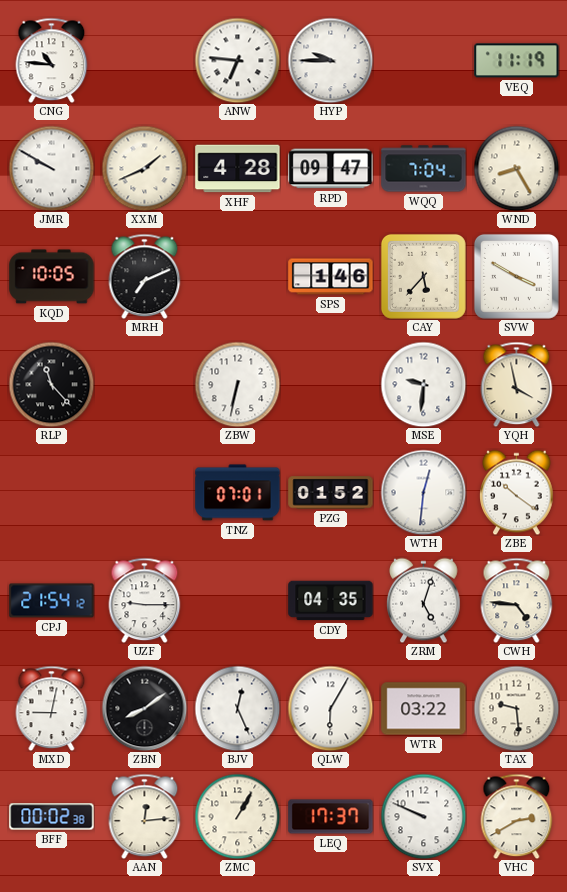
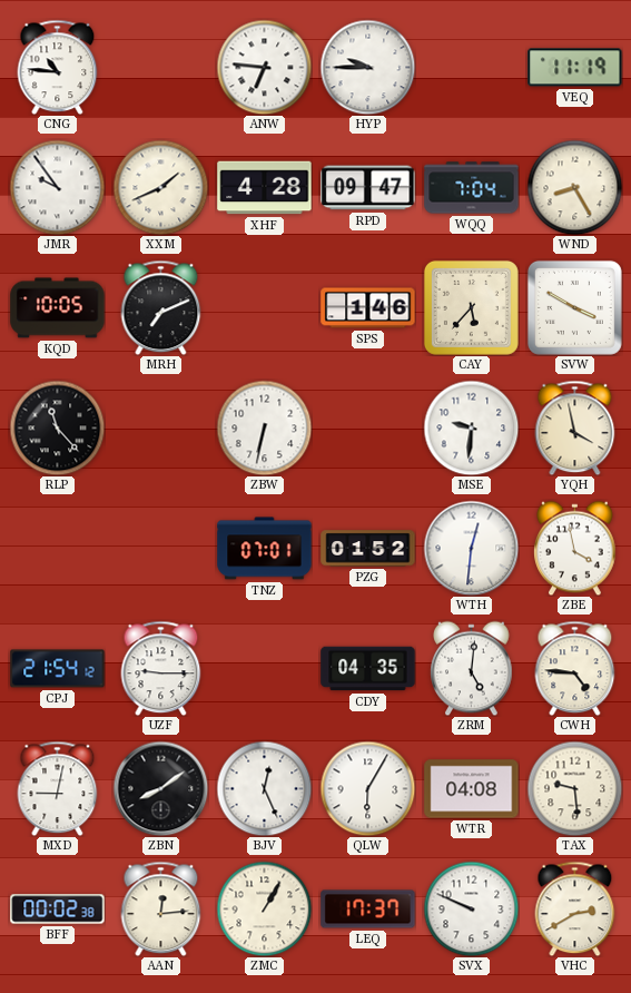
JMR: 9:50 -> 9:54
ZBE: 10:21 -> 3:58
ZRM: 5:03 -> 5:01
WTR: 03:22 -> 04:08
